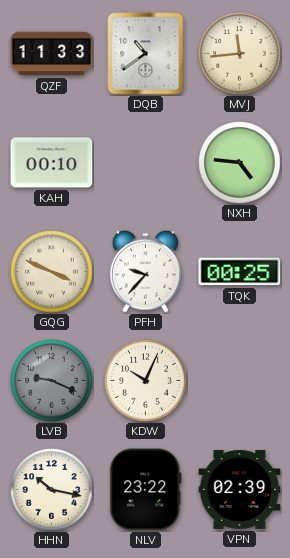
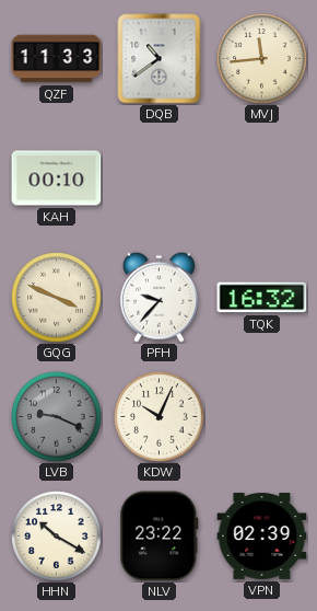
NXH: 4:46 -> none
TQK: 00:25 -> 16:32
HHN: 10:17 -> 10:20
